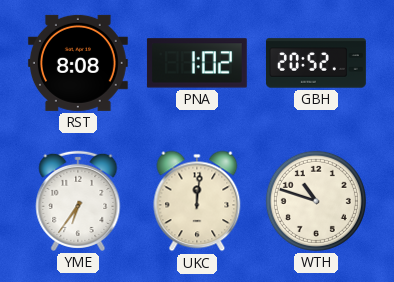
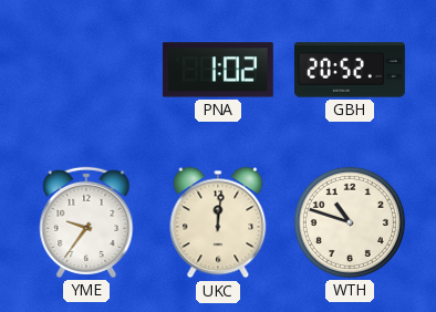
RST: 8:08 -> none
YME: 6:36 -> 9:36
